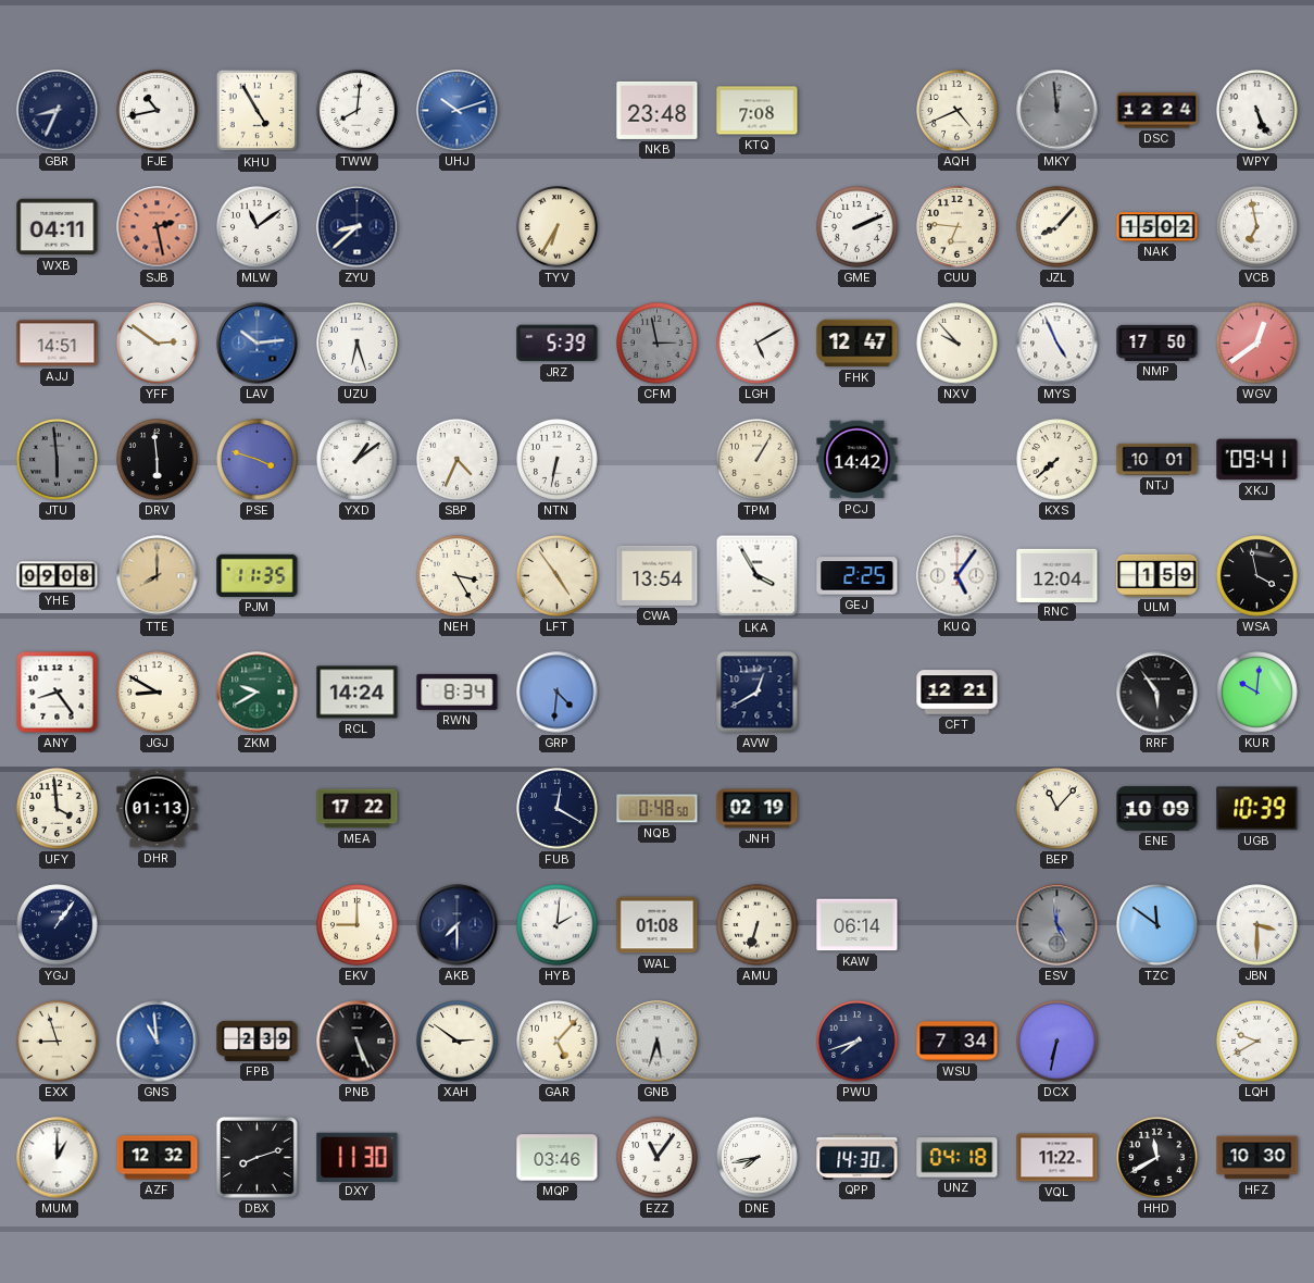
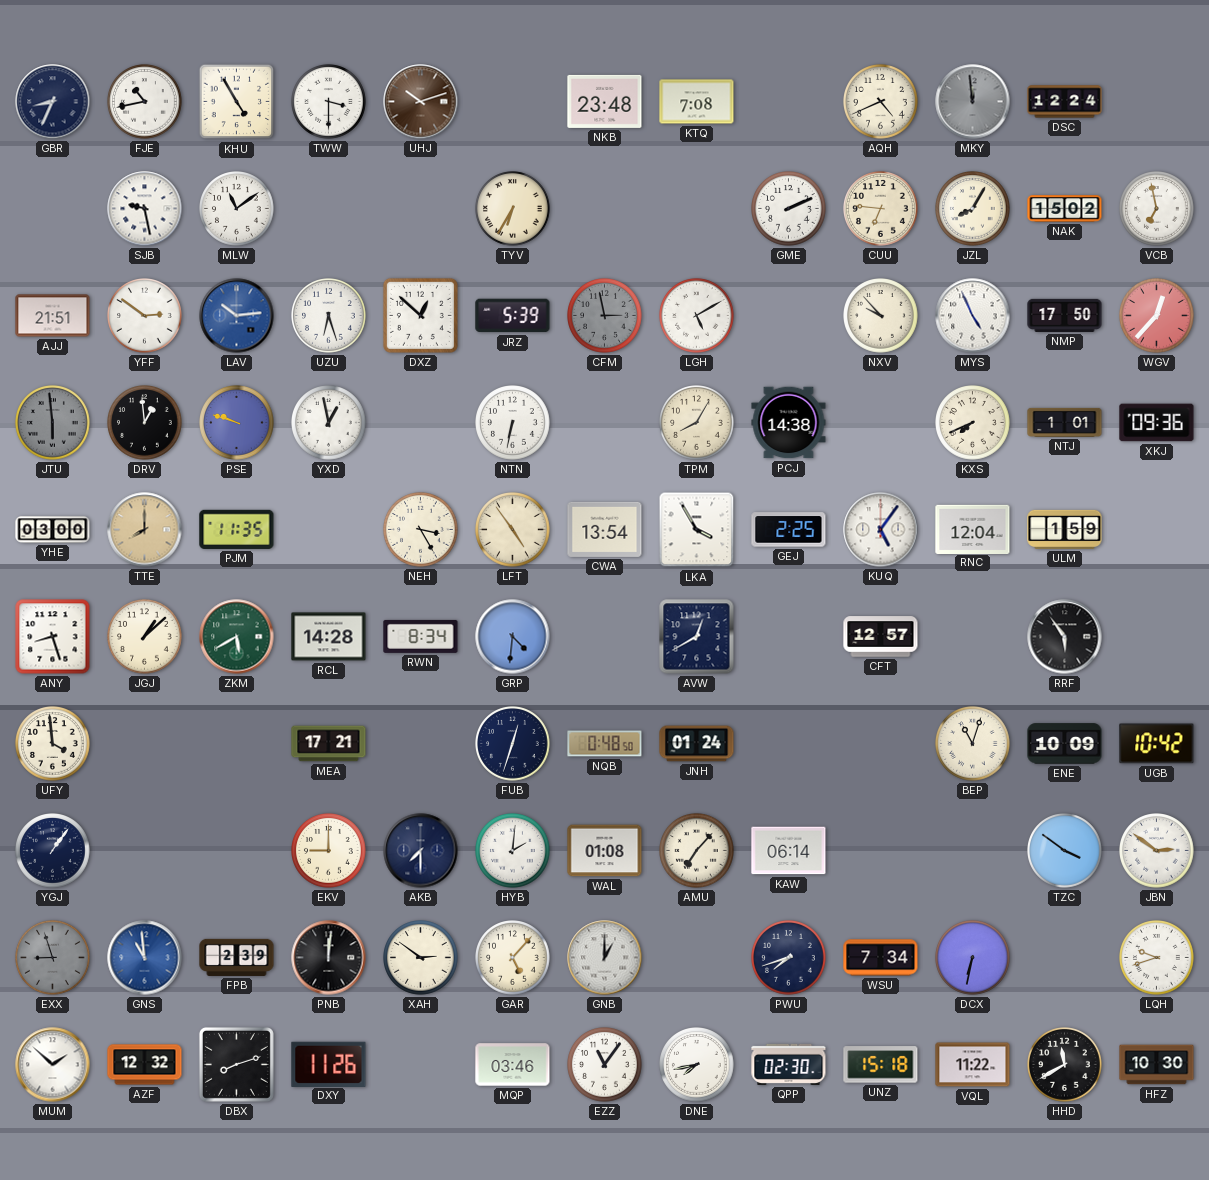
TWW: 8:01 -> 3:30
UHJ dial: blue -> brown
WPY: 5:26 -> none
WXB: 04:11 -> none
SJB: 2:28 -> 9:28
SJB dial: salmon -> white
ZYU: 8:38 -> none
JZL: 8:07 -> 8:05
AJJ: 14:51 -> 21:51
DXZ: none -> 12:52
FHK: 12:47 -> none
WGV: 12:39 -> 12:37
DRV: 5:59 -> 12:59
PSE: 3:48 -> 9:48
YXD: 1:09 -> 12:58
SBP: 4:34 -> none
TPM: 1:05 -> 8:05
PCJ: 14:42 -> 14:38
KXS: 7:38 -> 7:41
NTJ: 10:01 -> 1:01
XKJ: 09:41 -> 09:36
YHE: 09:08 -> 03:00
WSA: 3:58 -> none
ANY: 8:24 -> 8:27
JGJ: 8:50 -> 1:08
ZKM: 9:40 -> 5:40
RCL: 14:24 -> 14:28
CFT: 12:21 -> 12:57
KUR: 10:01 -> none
DHR: 01:13 -> none
MEA: 17:22 -> 17:21
FUB: 12:20 -> 12:33
JNH: 02:19 -> 01:24
BEP: 11:07 -> 11:03
UGB: 10:39 -> 10:42
AMU: 6:33 -> 7:07
ESV: 4:59 -> none
TZC: 11:51 -> 3:51
JBN: 3:30 -> 2:51
EXX dial: cream -> grey
PNB: 5:26 -> 12:01
GNB: 5:33 -> 1:00
LQH: 9:40 -> 9:42
MUM: 1:00 -> 1:52
DXY: 11:30 -> 11:26
QPP: 14:30 -> 02:30
UNZ: 04:18 -> 15:18
